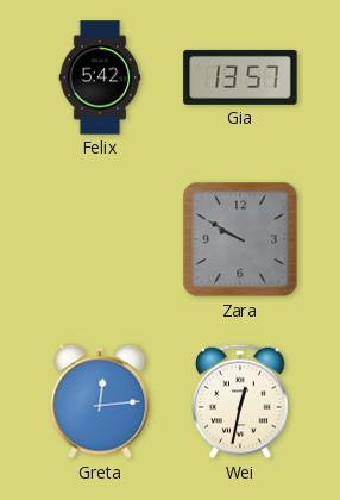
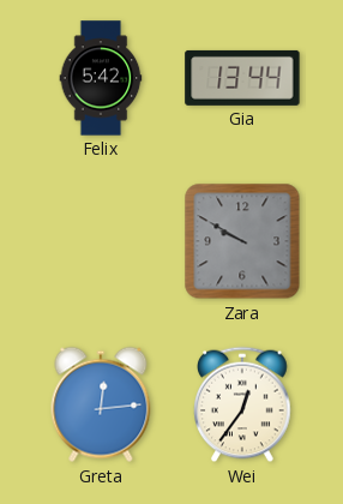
Gia: 13:57 -> 13:44
Wei: 12:32 -> 12:36
